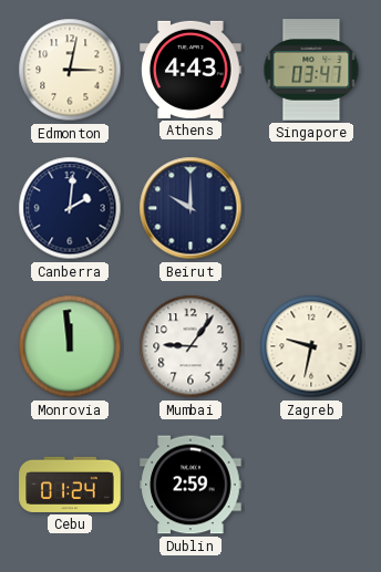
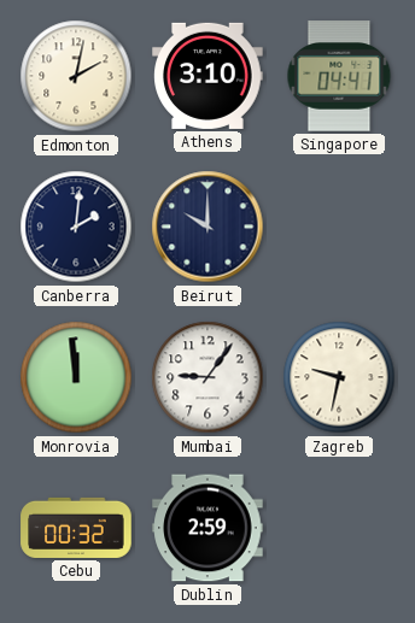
Edmonton: 3:02 -> 2:02
Athens: 4:43 -> 3:10
Singapore: 03:47 -> 04:41
Cebu: 01:24 -> 00:32
